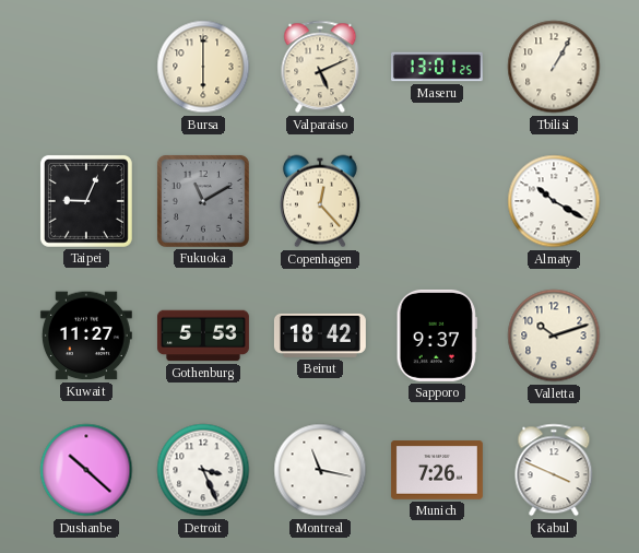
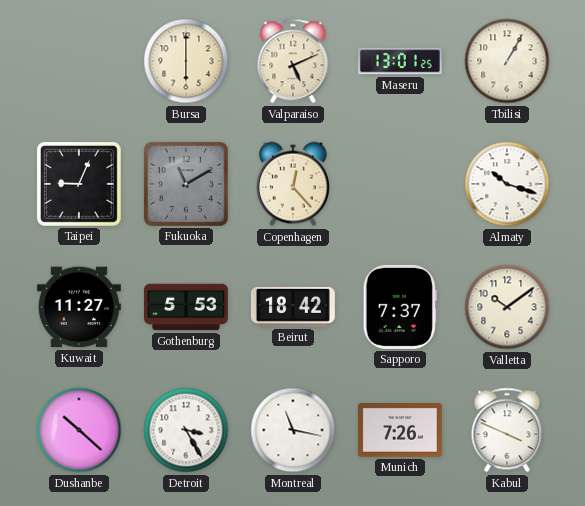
Almaty: 10:20 -> 10:18
Sapporo: 9:37 -> 7:37
Valletta: 10:12 -> 10:09
Detroit: 3:26 -> 3:25
